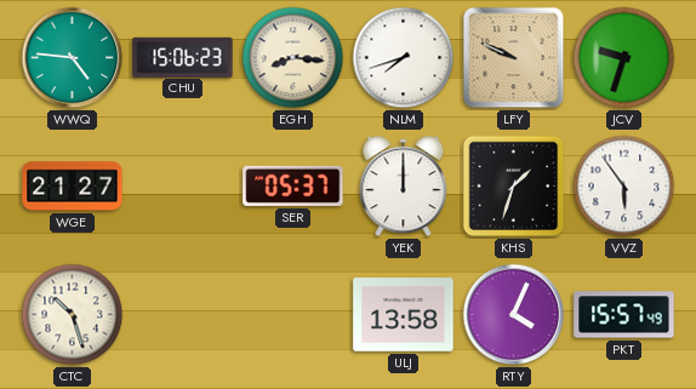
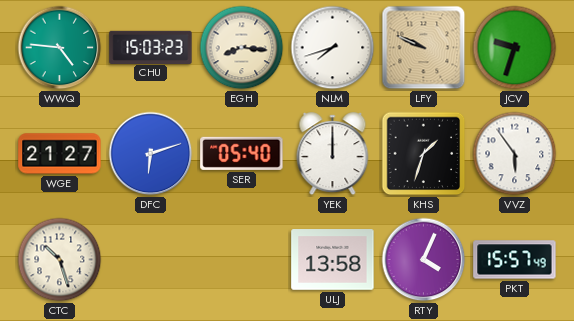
CHU: 15:06 -> 15:03
DFC: none -> 6:12
SER: 05:37 -> 05:40
